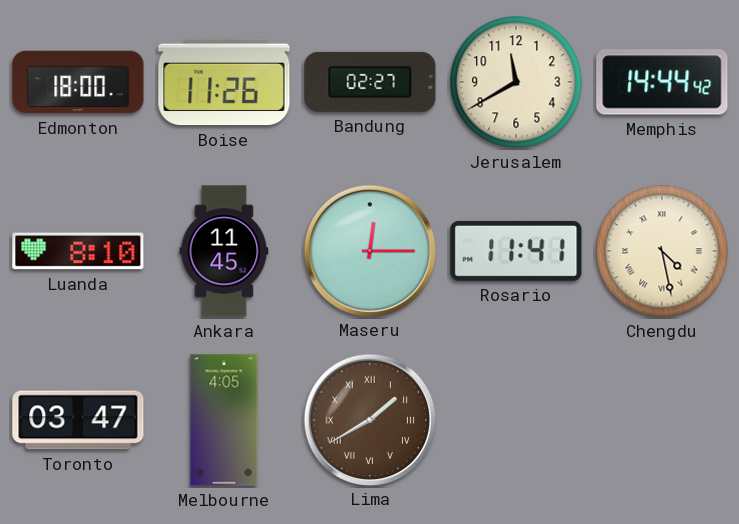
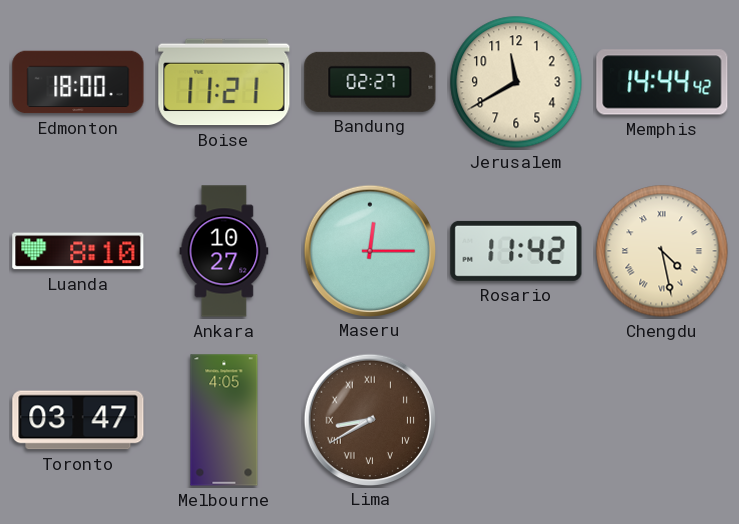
Boise: 11:26 -> 11:21
Ankara: 11:45 -> 10:27
Rosario: 11:41 -> 11:42
Lima: 1:40 -> 8:40
